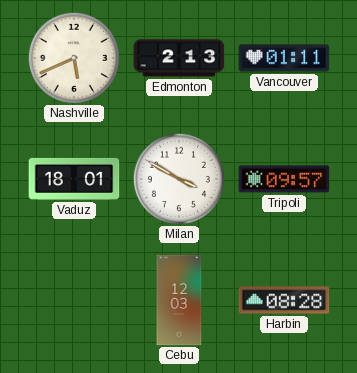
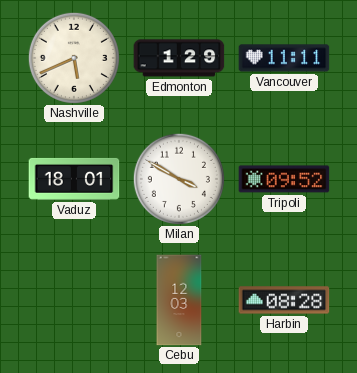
Edmonton: 2:13 -> 1:29
Vancouver: 01:11 -> 11:11
Tripoli: 09:57 -> 09:52
